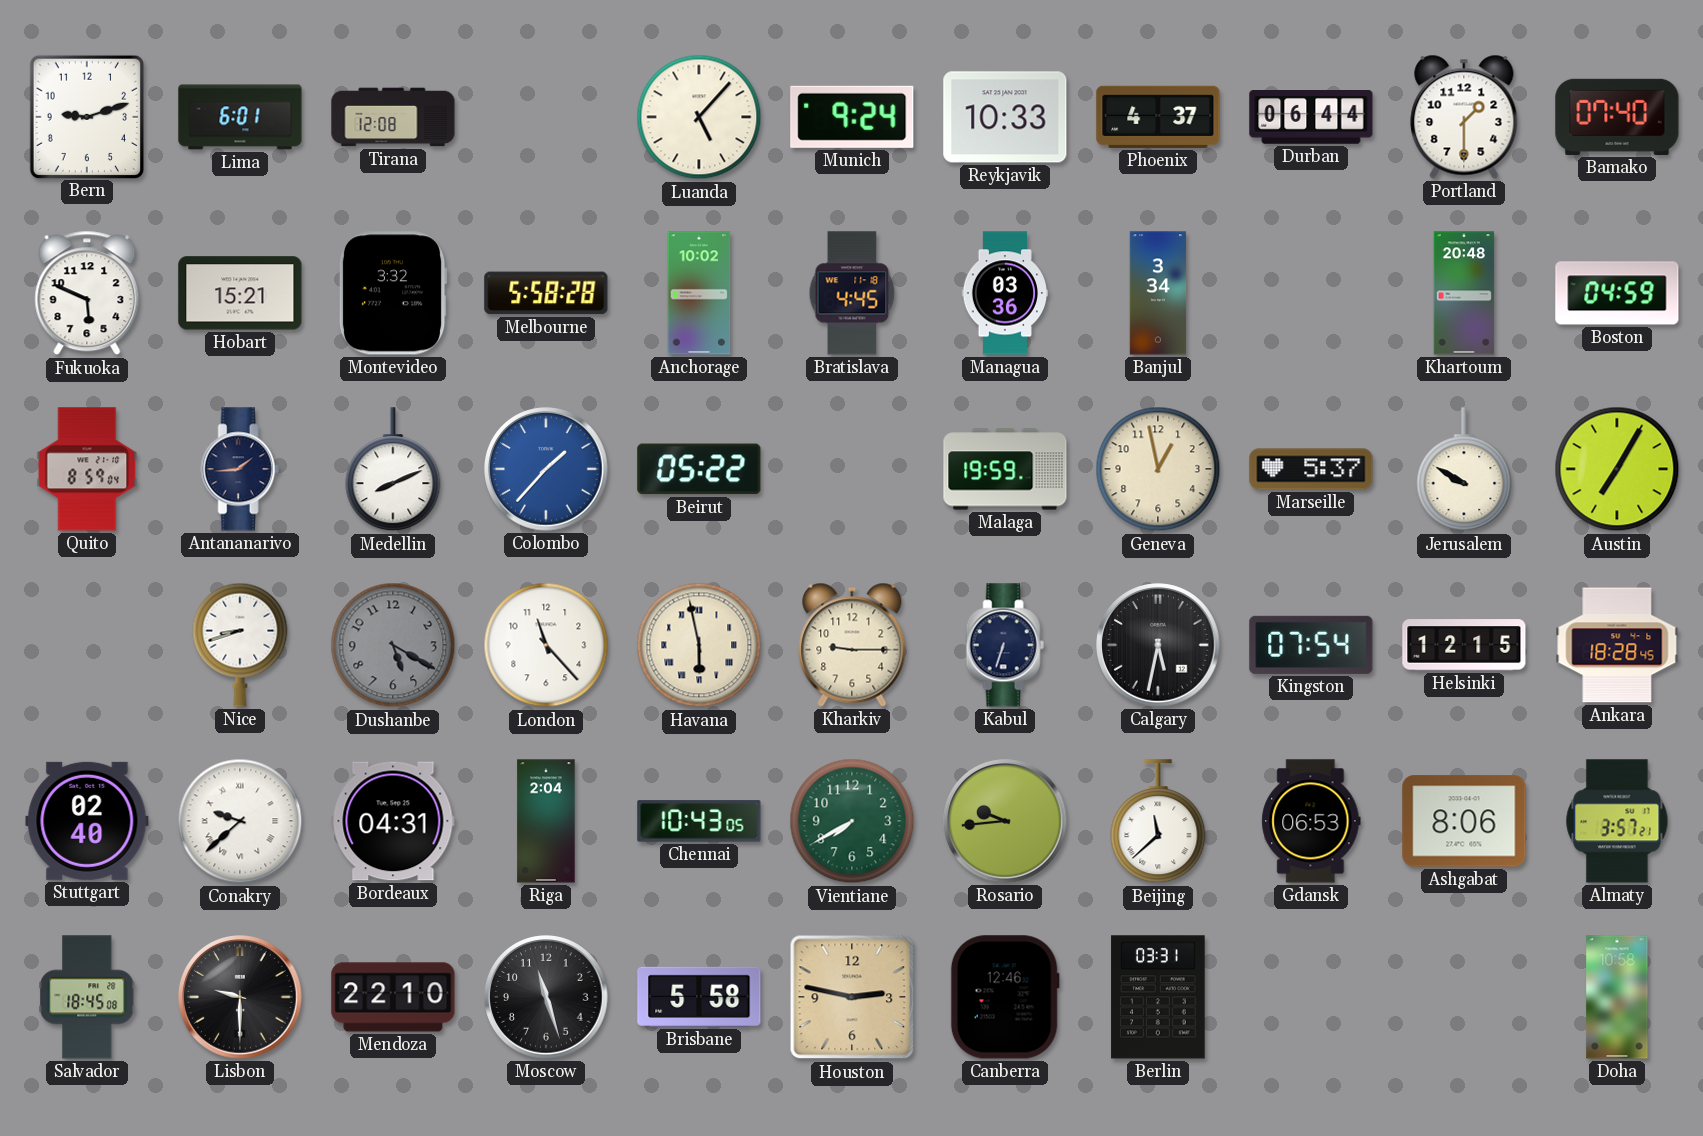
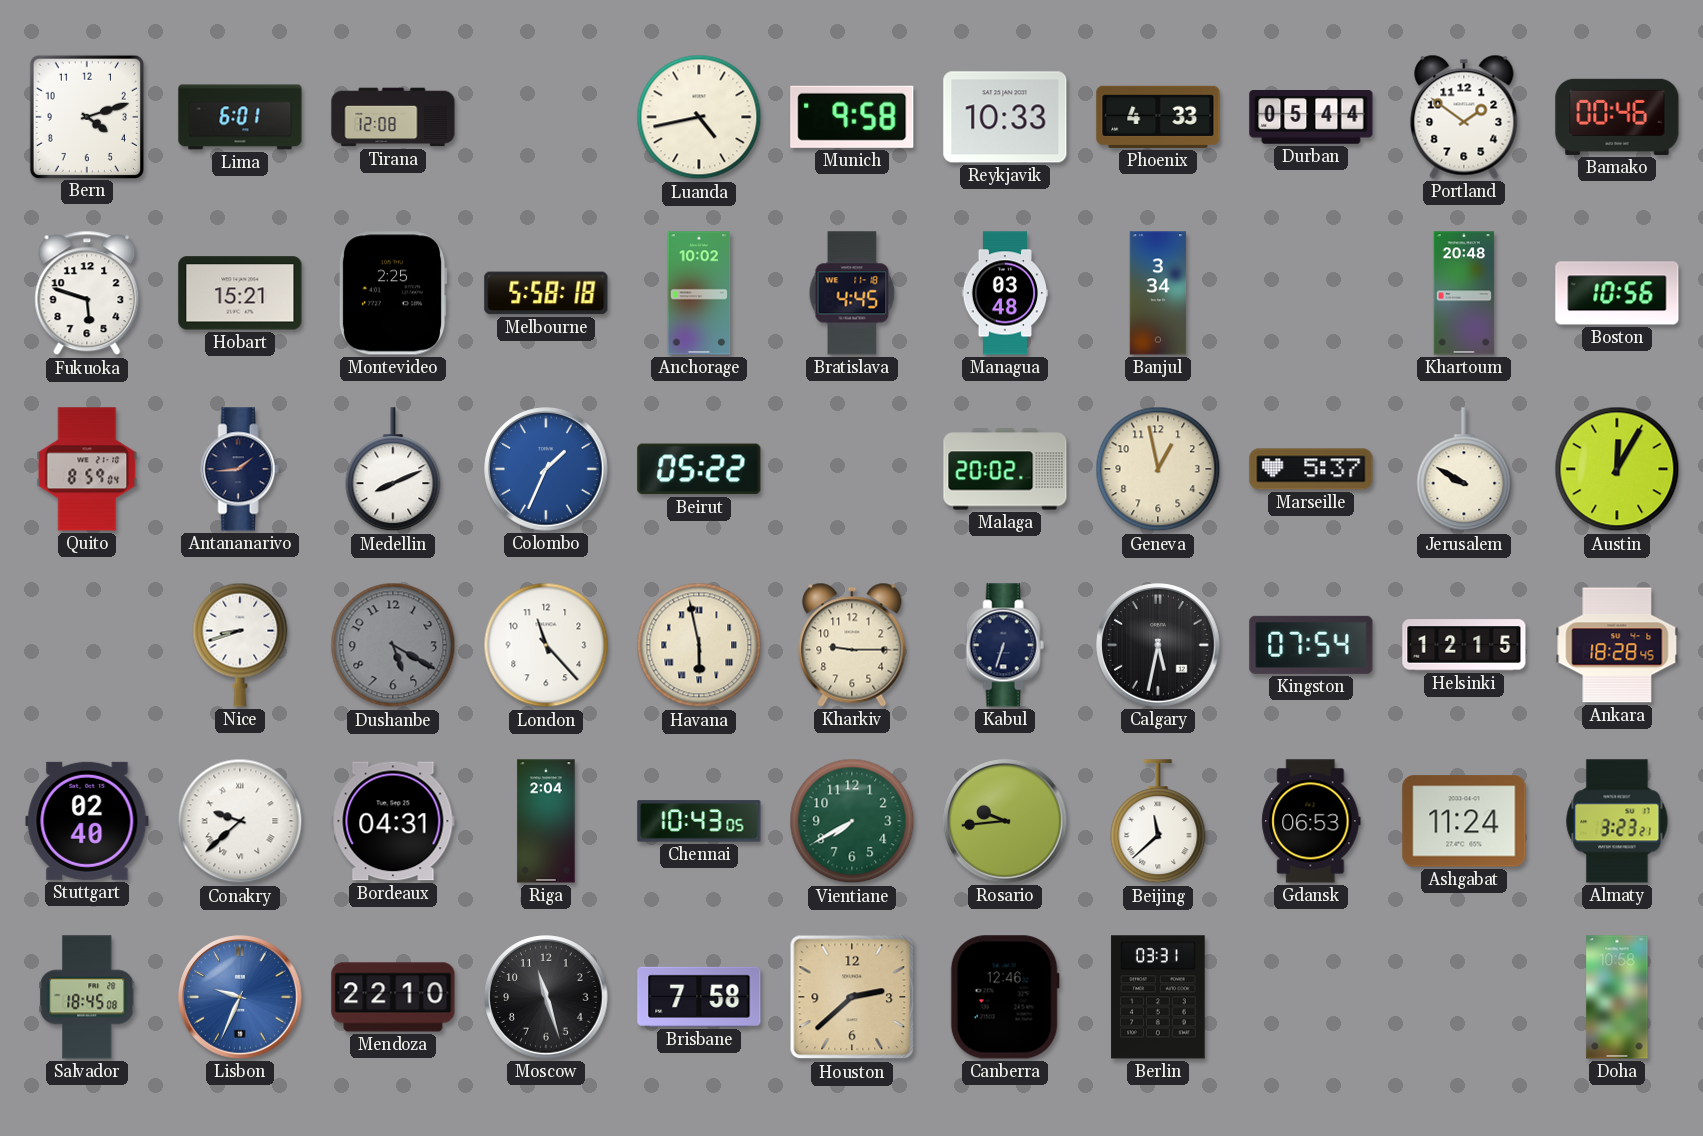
Bern: 9:12 -> 4:12
Luanda: 5:07 -> 4:43
Munich: 9:24 -> 9:58
Phoenix: 4:37 -> 4:33
Durban: 06:44 -> 05:44
Portland: 1:30 -> 1:51
Bamako: 07:40 -> 00:46
Fukuoka: 5:49 -> 5:48
Montevideo: 3:32 -> 2:25
Melbourne: 5:58:28 -> 5:58:18
Managua: 03:36 -> 03:48
Boston: 04:59 -> 10:56
Colombo: 1:37 -> 1:34
Malaga: 19:59 -> 20:02
Austin: 7:05 -> 12:05
Ashgabat: 8:06 -> 11:24
Almaty: 3:57 -> 3:23
Lisbon: 9:30 -> 9:34
Lisbon dial: black -> blue
Brisbane: 5:58 -> 7:58
Houston: 2:47 -> 2:38
